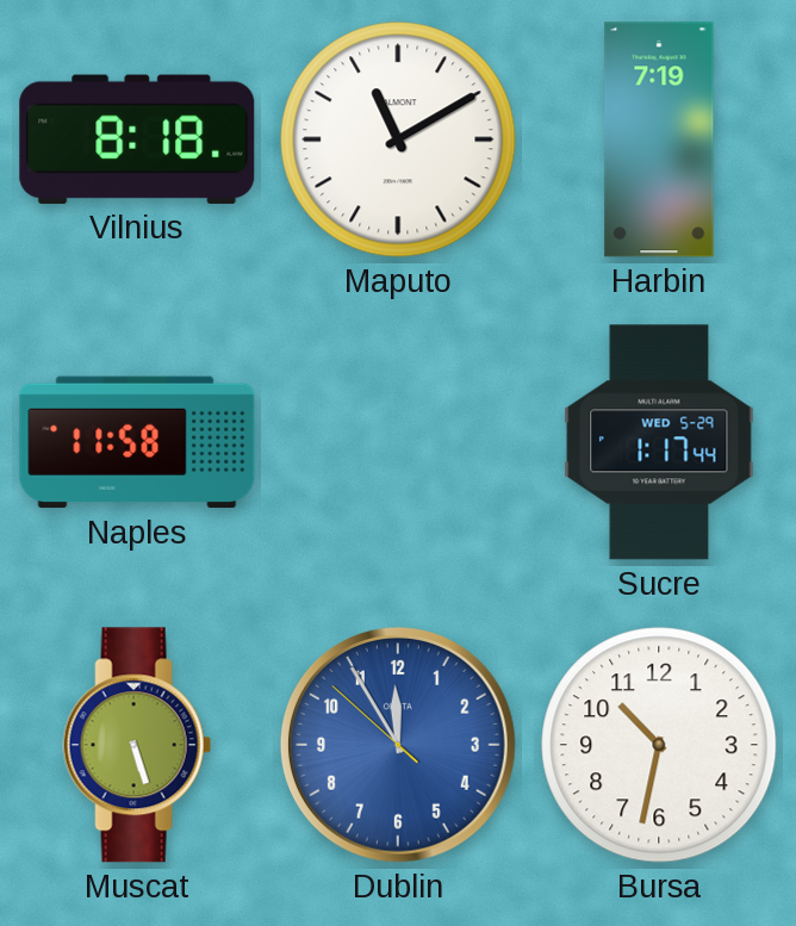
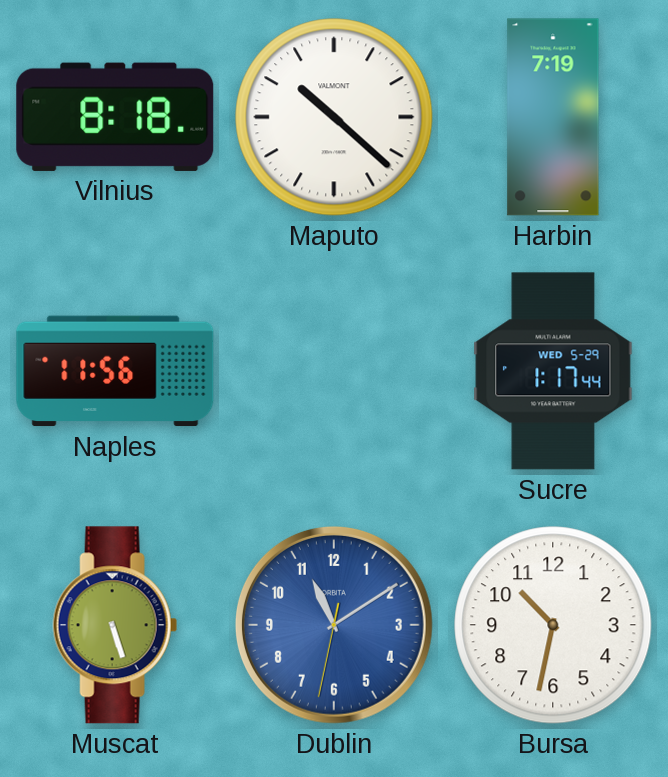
Maputo: 11:10 -> 10:22
Naples: 11:58 -> 11:56
Dublin: 11:54 -> 11:09
